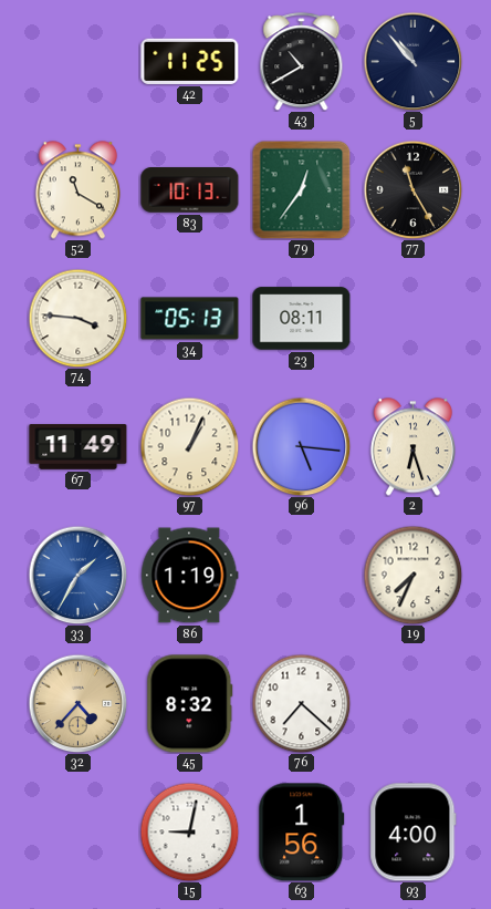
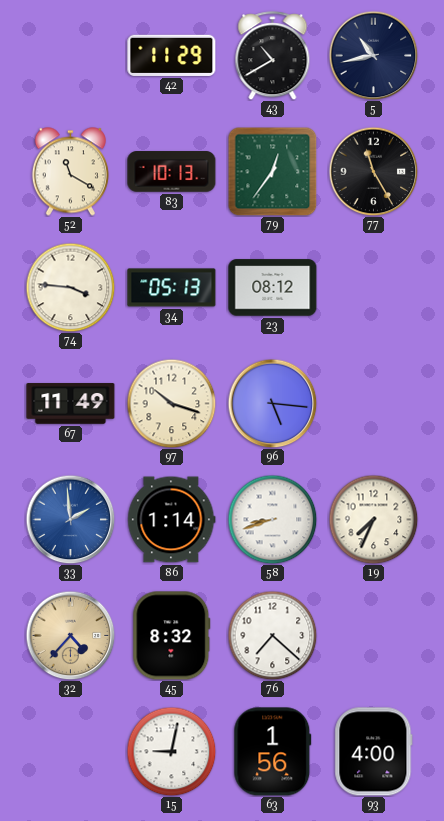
42: 11:25 -> 11:29
5: 10:53 -> 10:43
23: 08:11 -> 08:12
97: 1:04 -> 10:18
2: 6:27 -> none
33: 1:35 -> 1:59
86: 1:19 -> 1:14
58: none -> 8:42
